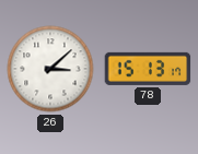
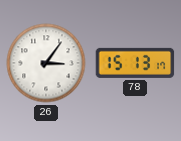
26: 3:08 -> 3:06
